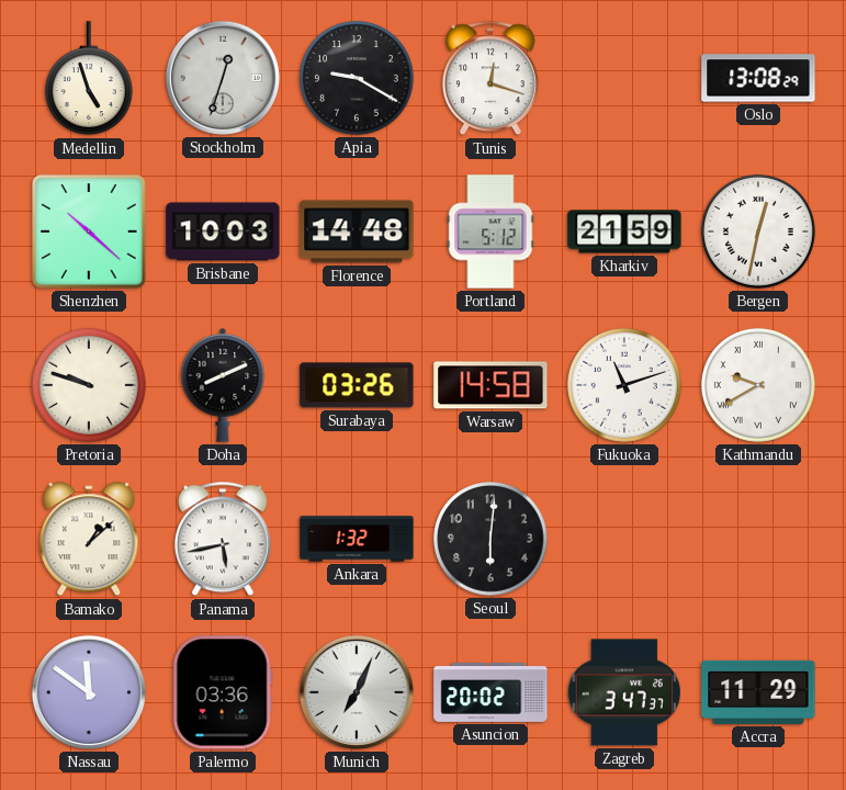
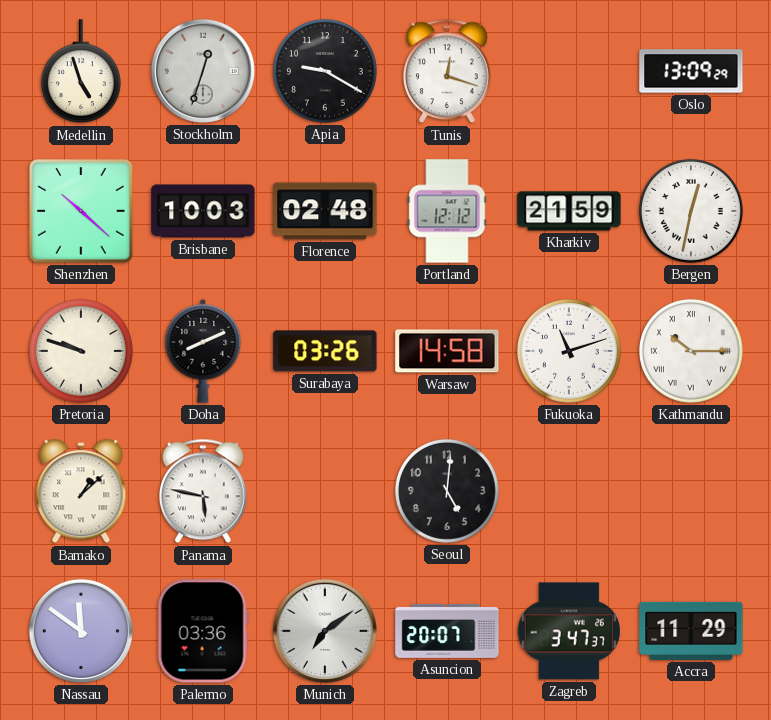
Oslo: 13:08 -> 13:09
Florence: 14:48 -> 02:48
Portland: 5:12 -> 12:12
Kathmandu: 9:40 -> 10:15
Panama: 5:43 -> 5:47
Ankara: 1:32 -> none
Seoul: 6:01 -> 5:01
Munich: 7:04 -> 7:09
Asuncion: 20:02 -> 20:07
